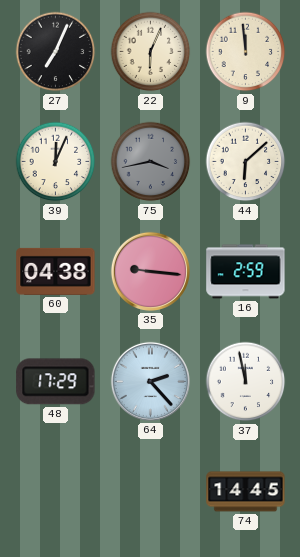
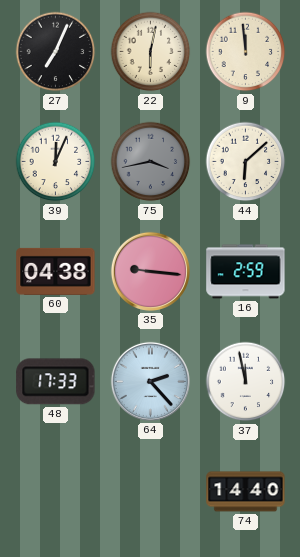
22: 6:04 -> 6:02
48: 17:29 -> 17:33
74: 14:45 -> 14:40
